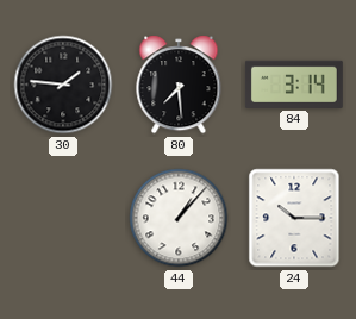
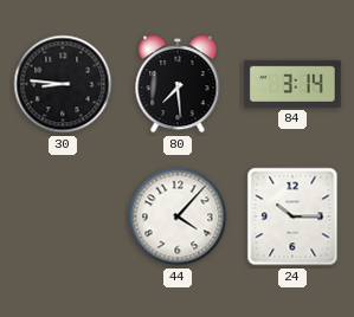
30: 1:46 -> 8:46
44: 1:07 -> 4:07
